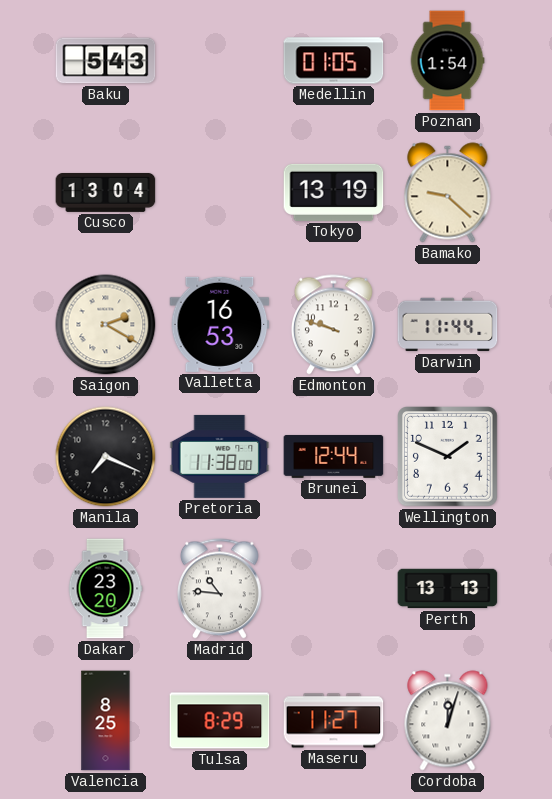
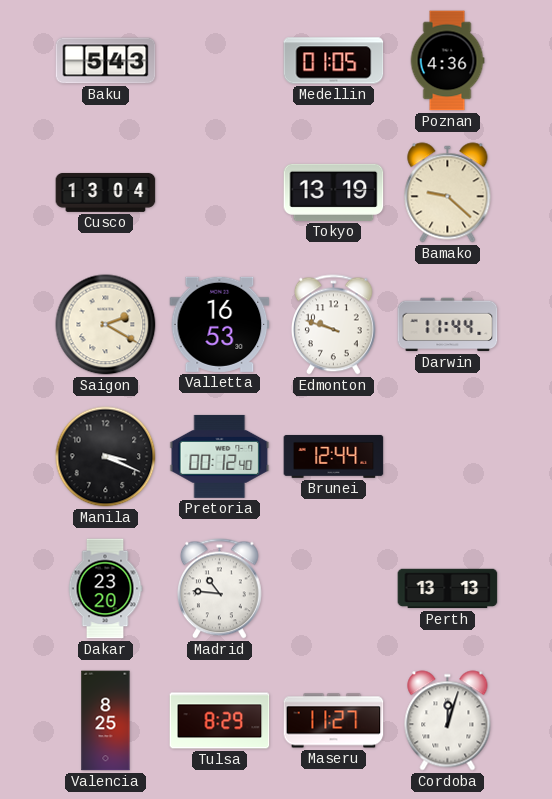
Poznan: 1:54 -> 4:36
Manila: 7:19 -> 3:19
Pretoria: 11:38 -> 00:12
Wellington: 1:49 -> none
